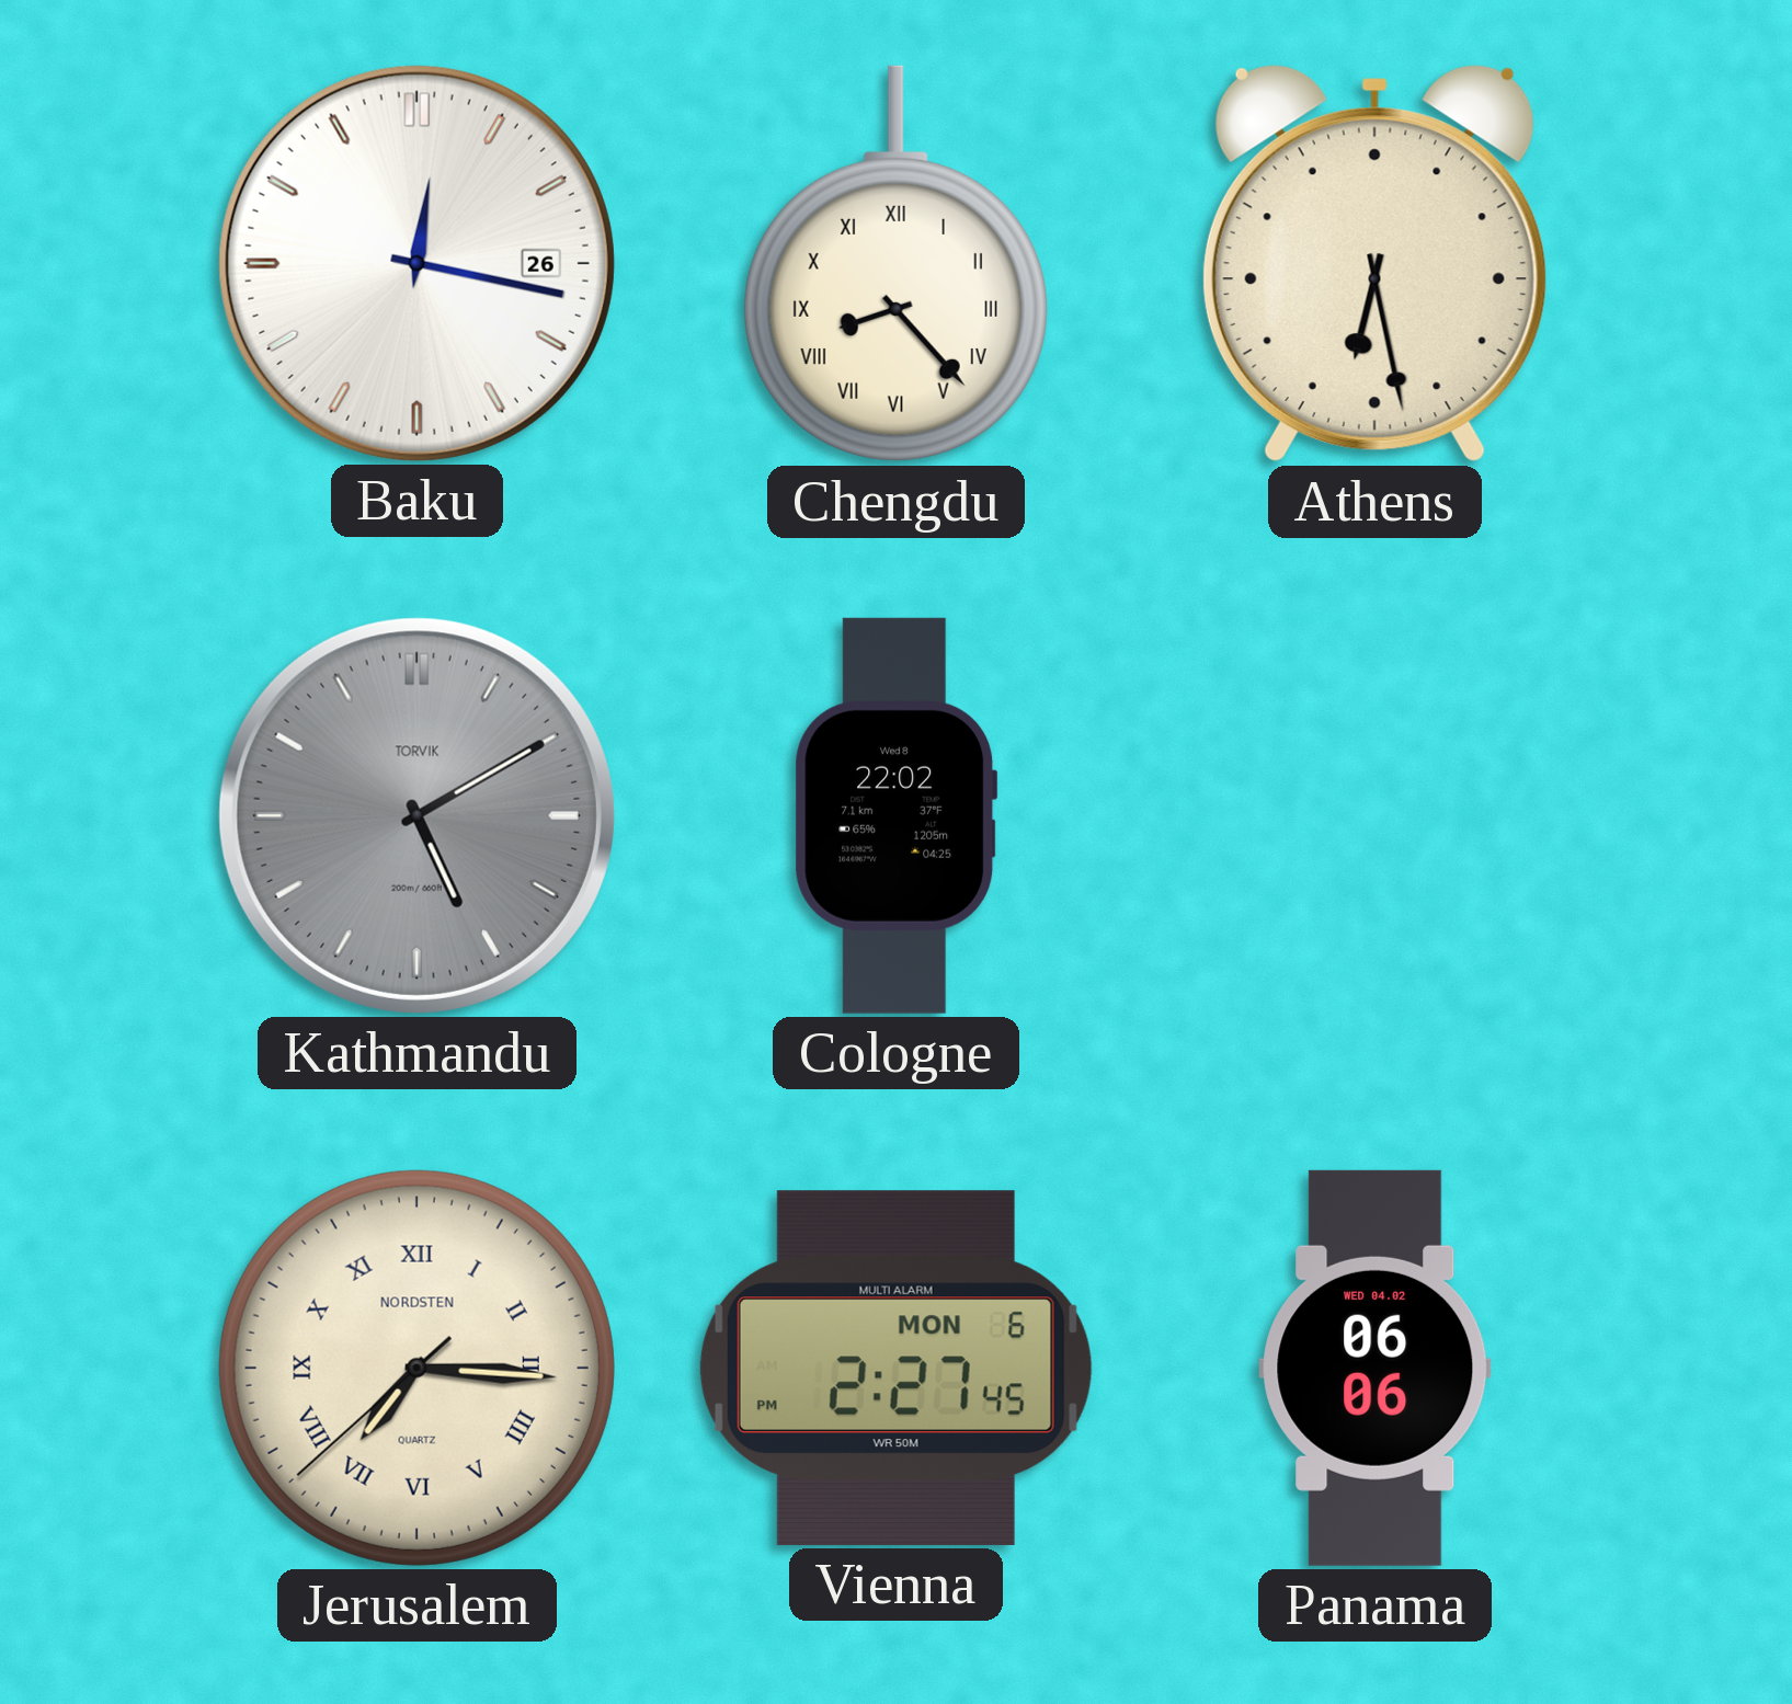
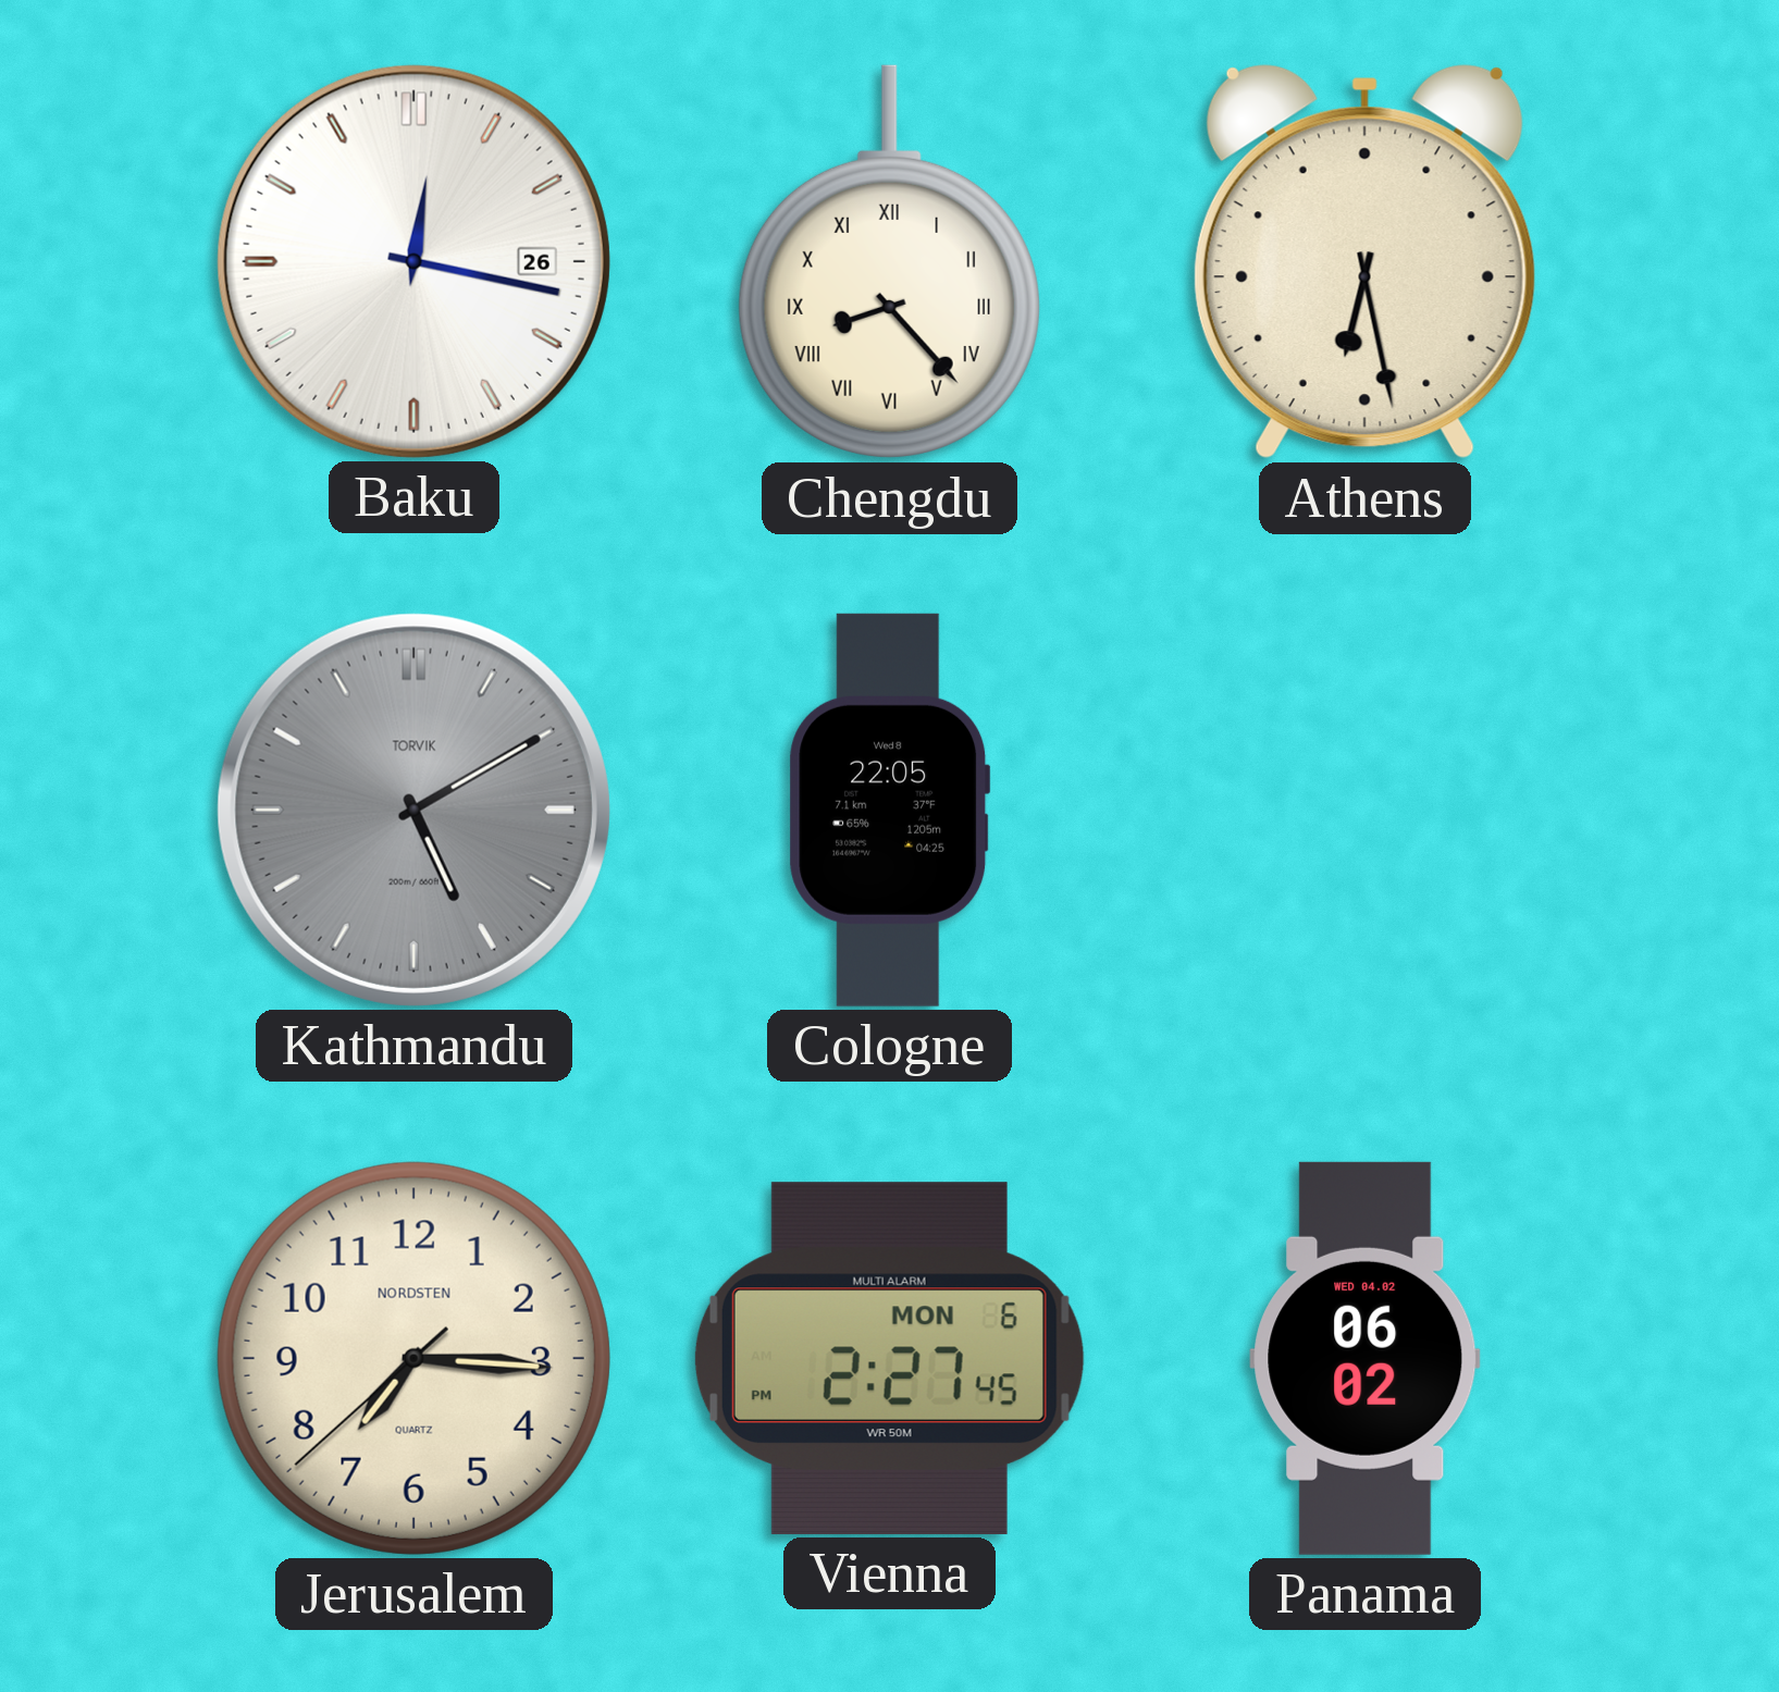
Cologne: 22:02 -> 22:05
Jerusalem numerals: Roman -> Arabic
Panama: 06:06 -> 06:02
